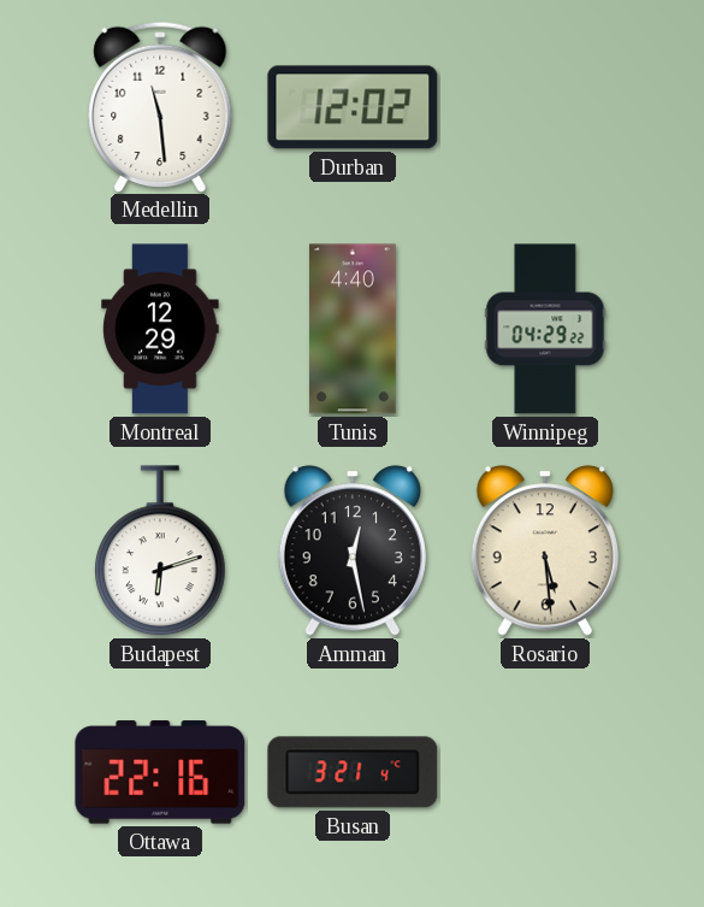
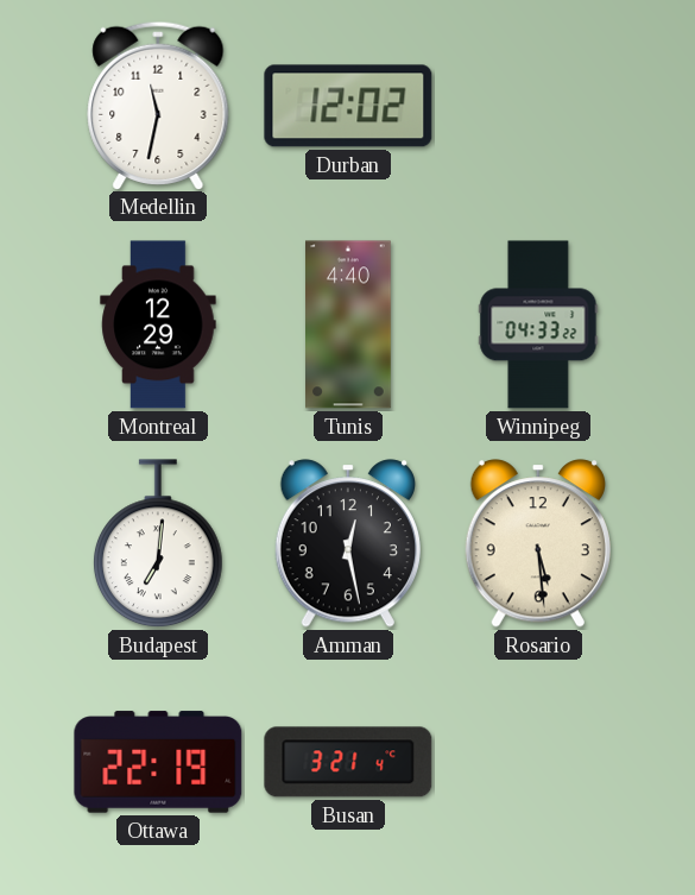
Medellin: 11:29 -> 11:32
Winnipeg: 04:29 -> 04:33
Budapest: 6:12 -> 7:01
Ottawa: 22:16 -> 22:19
